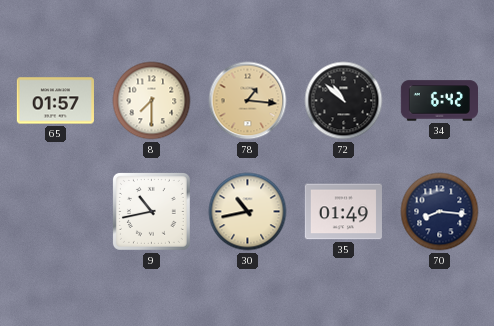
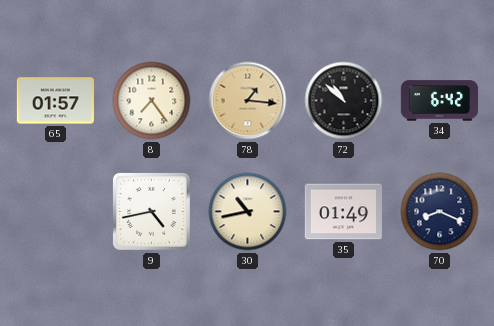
8: 7:30 -> 7:24
9: 10:43 -> 4:43
70: 8:16 -> 8:19
